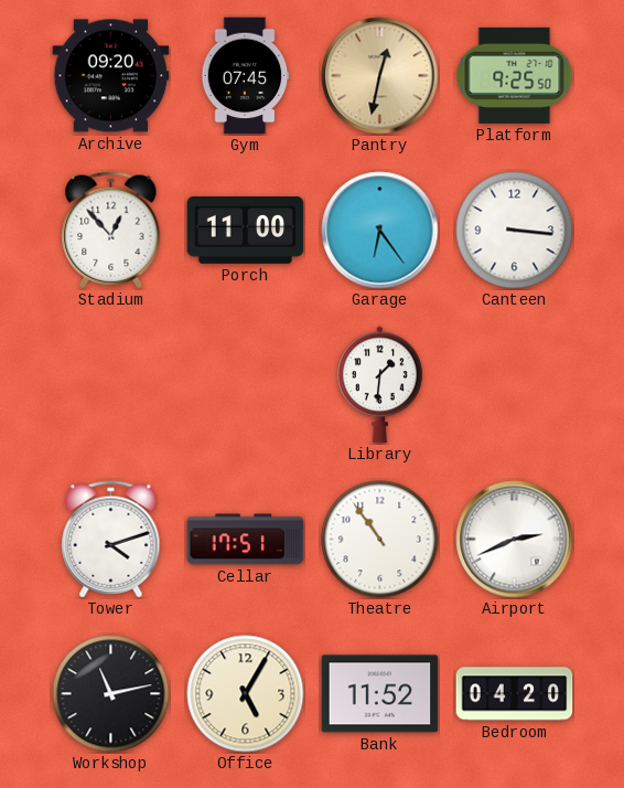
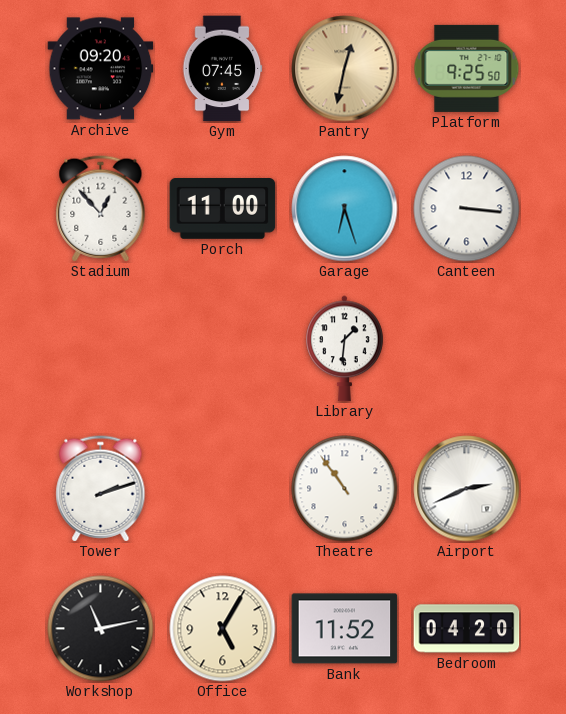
Garage: 6:24 -> 6:27
Tower: 4:12 -> 2:12
Cellar: 17:51 -> none
